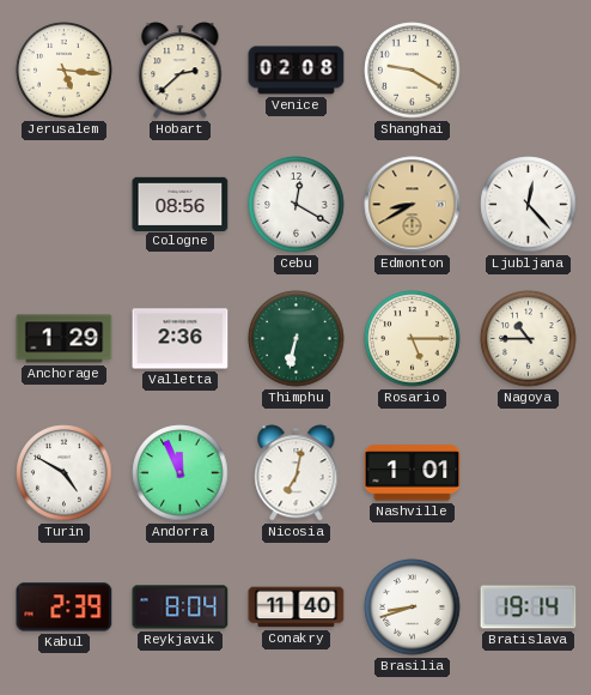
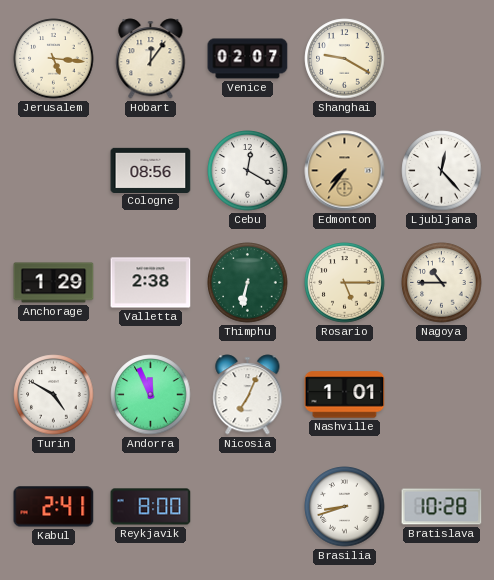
Hobart: 2:38 -> 12:06
Venice: 02:08 -> 02:07
Edmonton: 8:40 -> 7:36
Valletta: 2:36 -> 2:38
Nicosia: 7:02 -> 7:04
Kabul: 2:39 -> 2:41
Reykjavik: 8:04 -> 8:00
Conakry: 11:40 -> none
Bratislava: 19:14 -> 10:28
